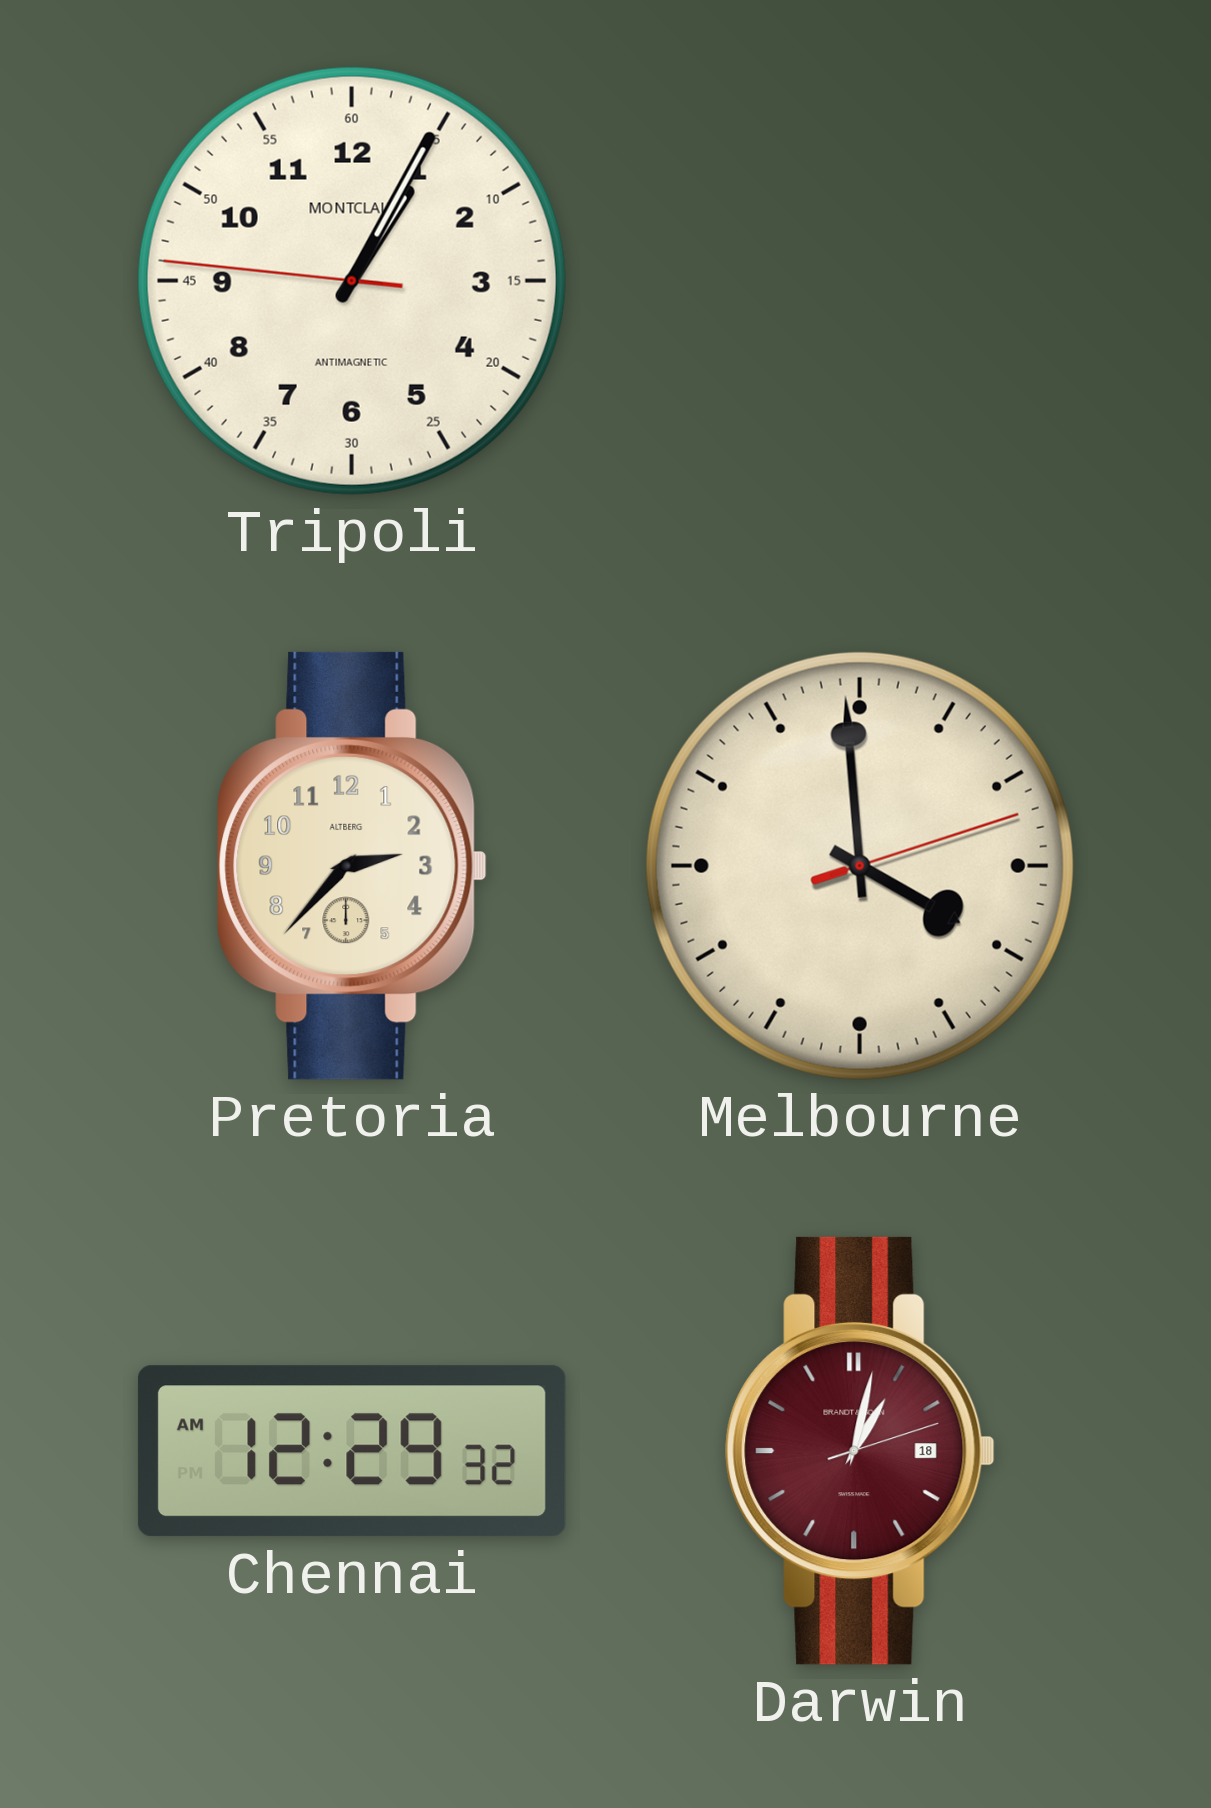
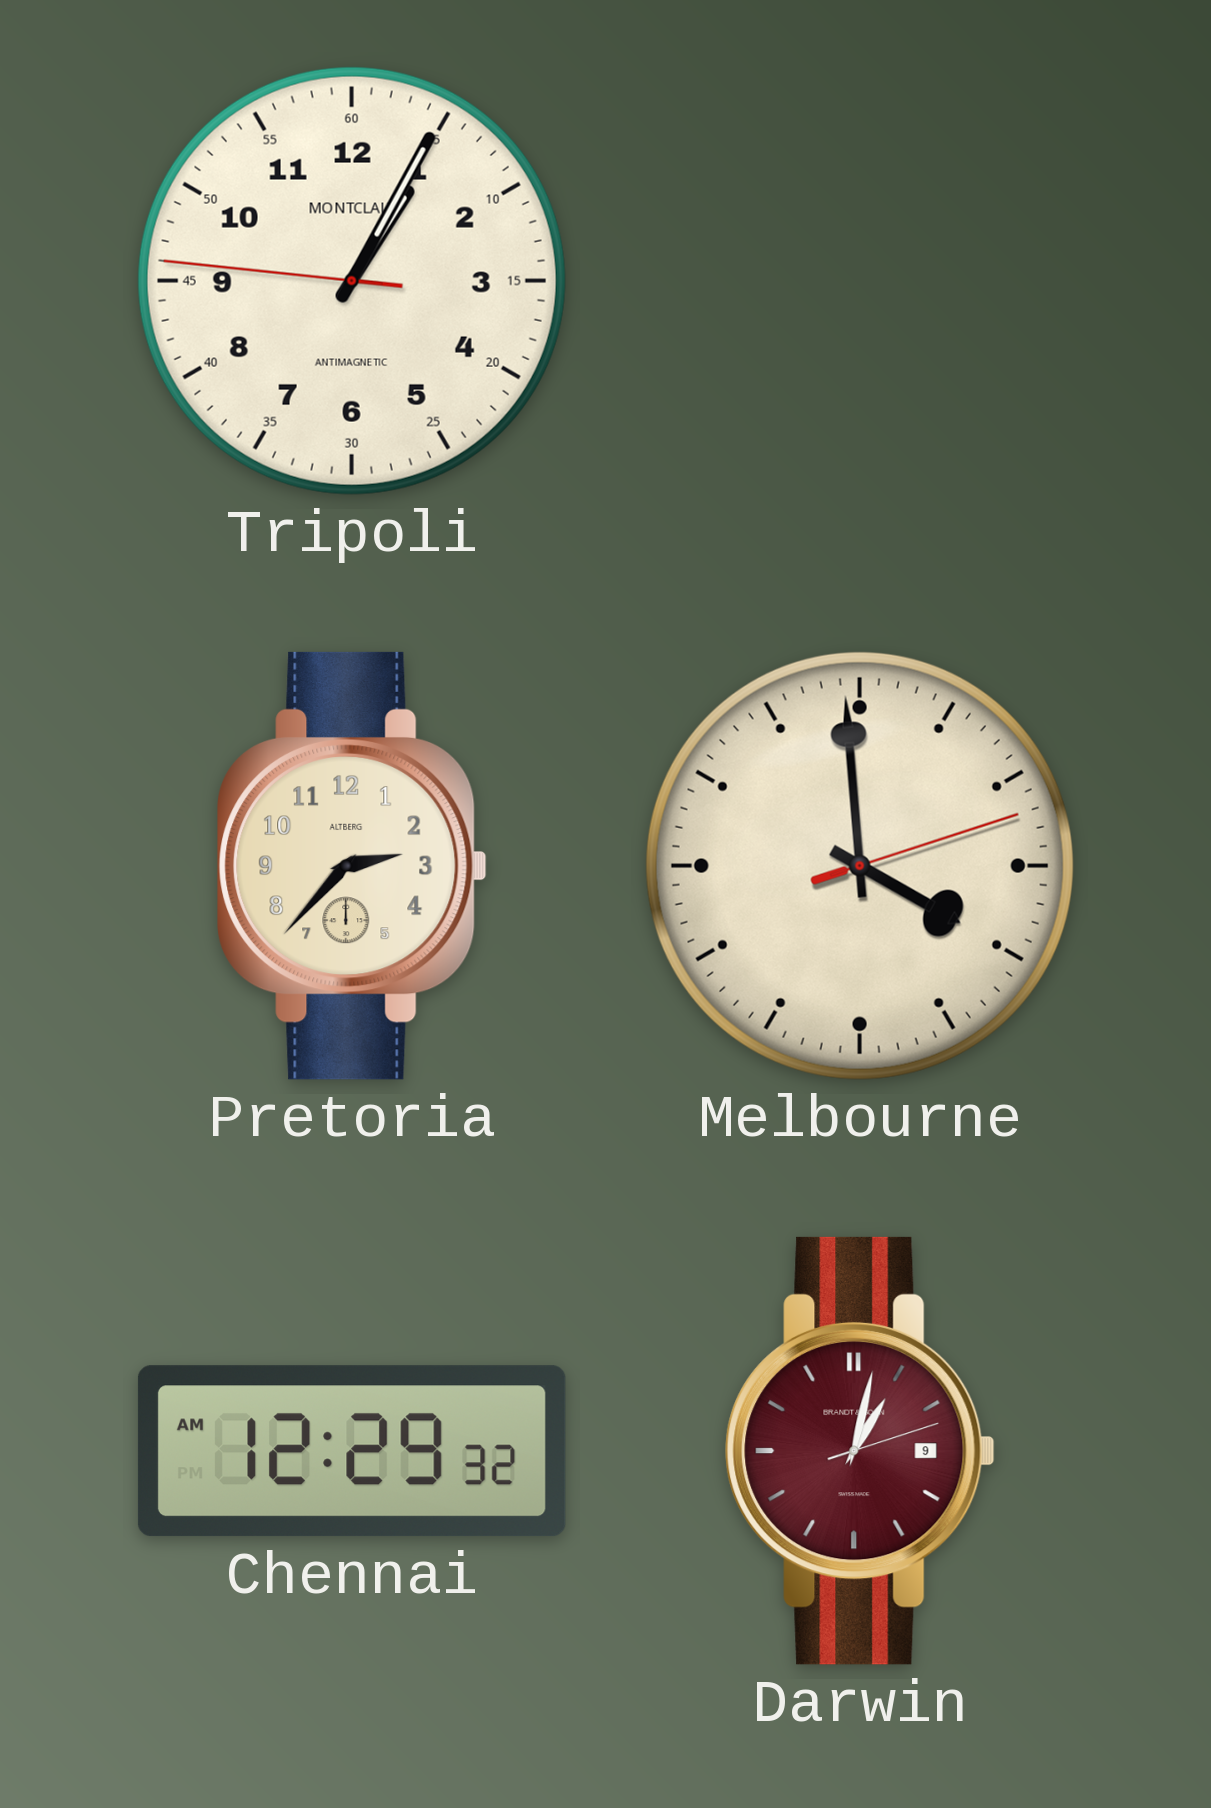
Darwin date: 18 -> 9
